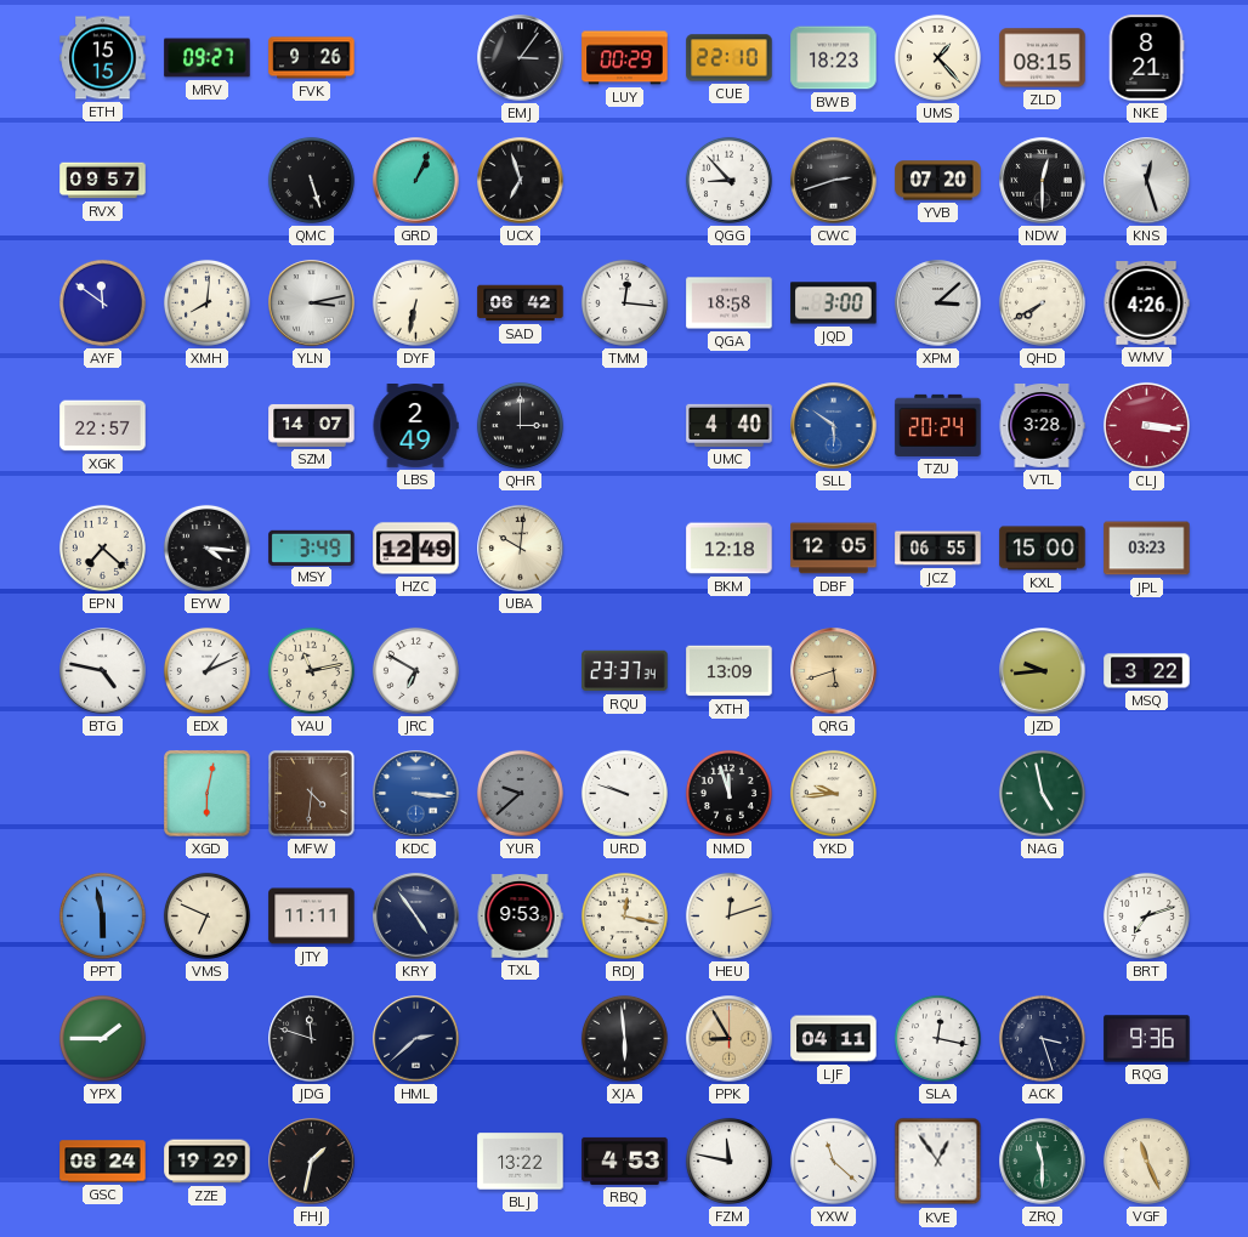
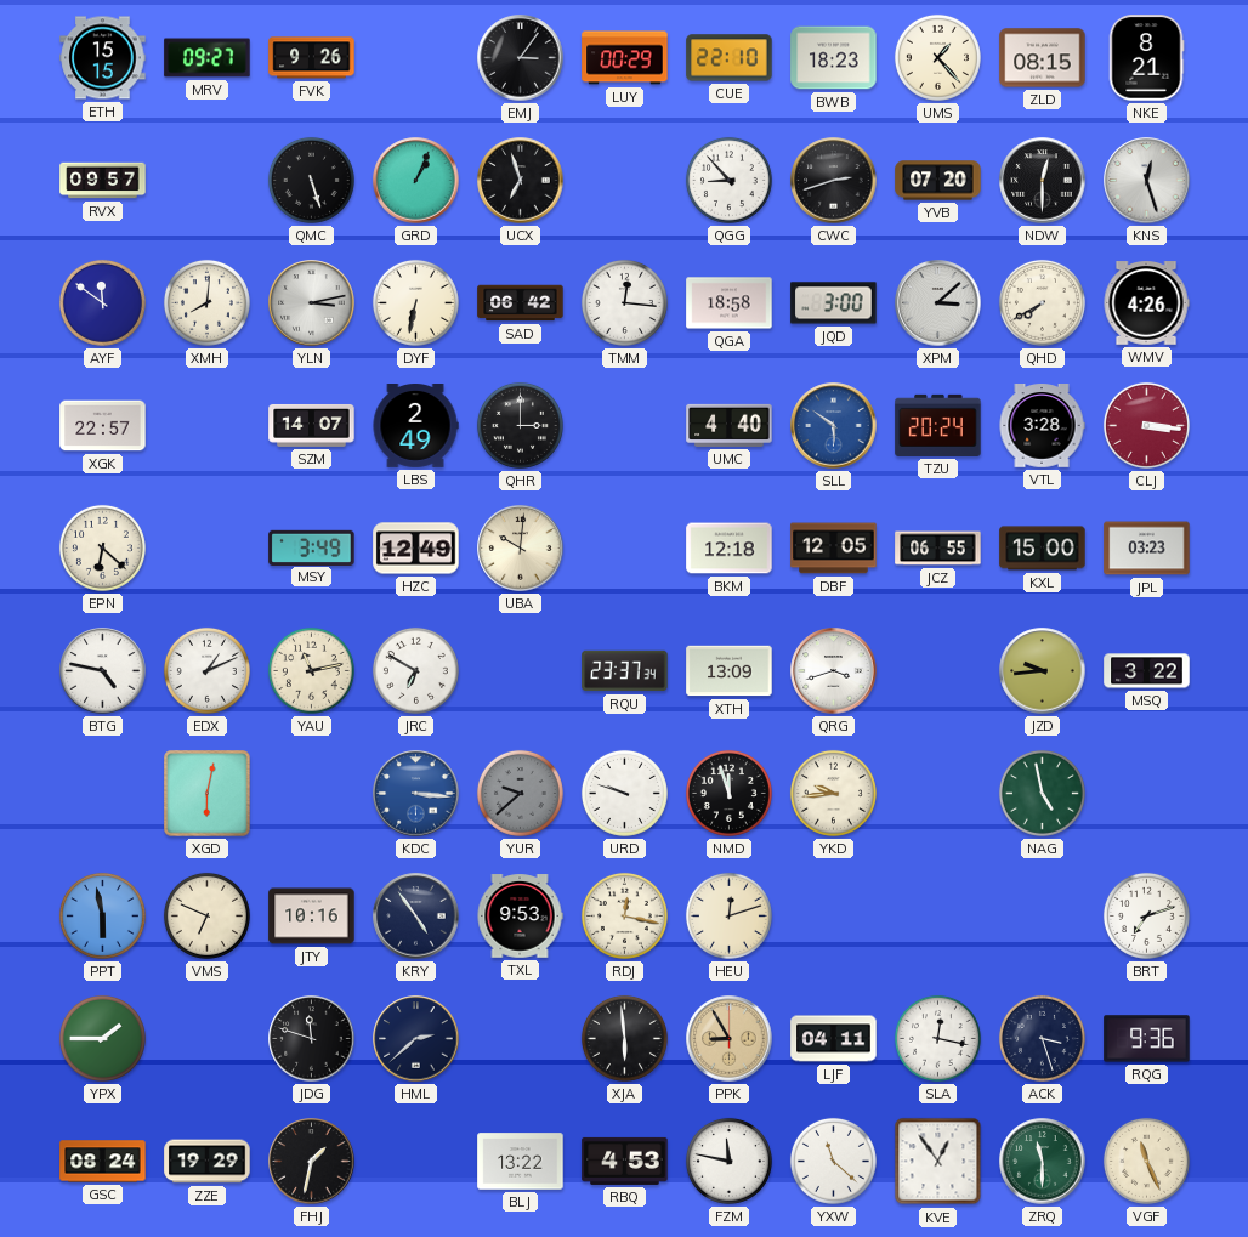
EPN: 7:22 -> 6:22
EYW: 4:16 -> none
QRG: 5:42 -> 3:42
QRG dial: champagne -> white
MFW: 4:31 -> none
JTY: 11:11 -> 10:16
